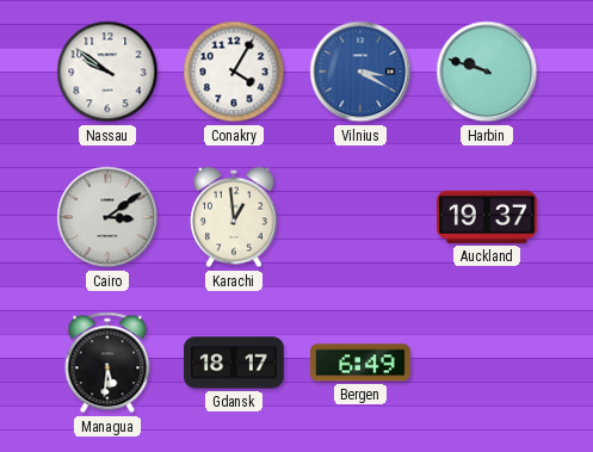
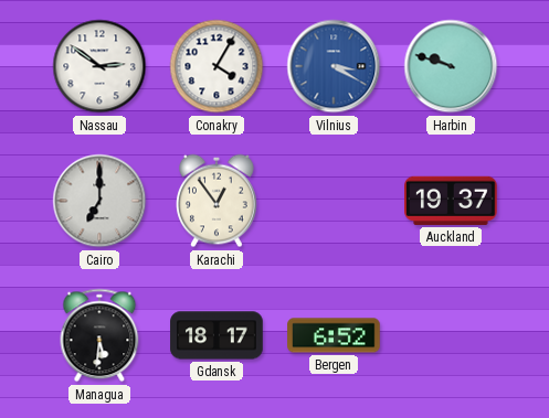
Nassau: 9:51 -> 2:51
Cairo: 3:09 -> 7:00
Karachi: 12:59 -> 12:54
Bergen: 6:49 -> 6:52
